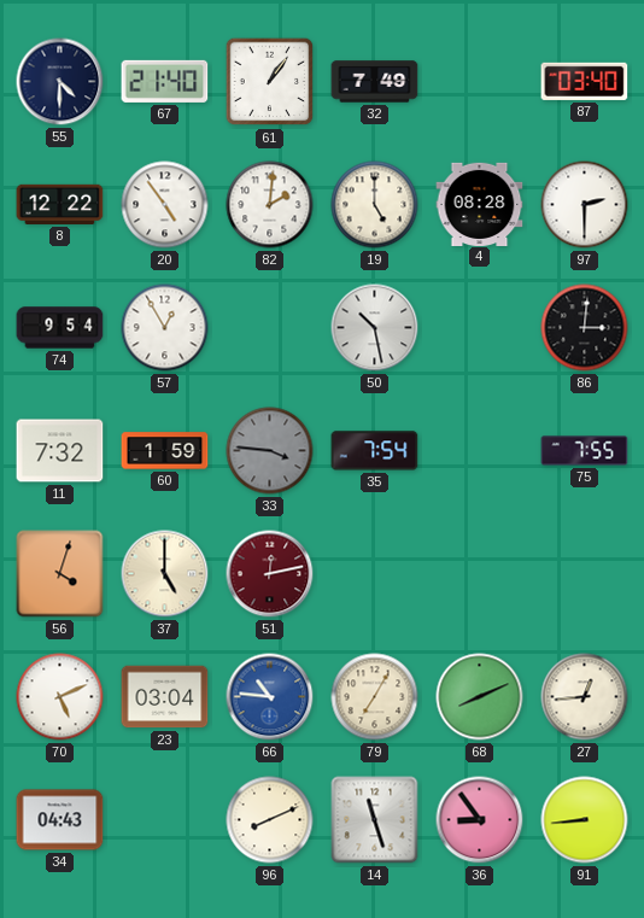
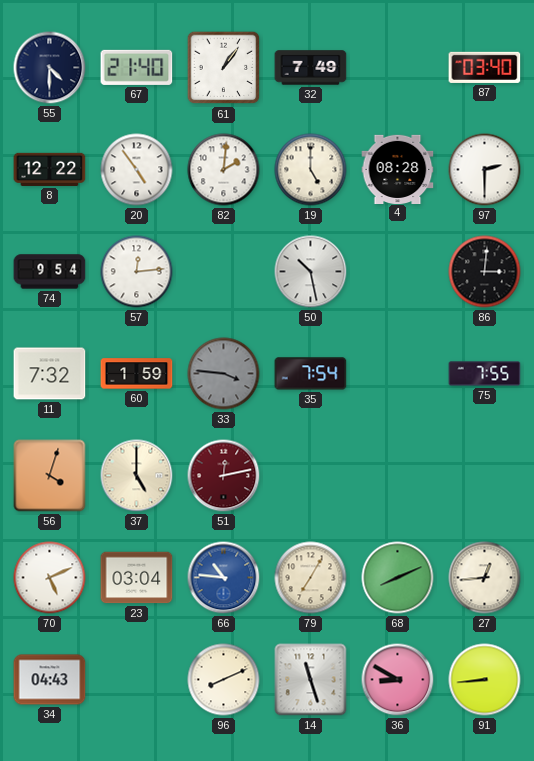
57: 12:55 -> 12:14
36: 8:54 -> 8:50
